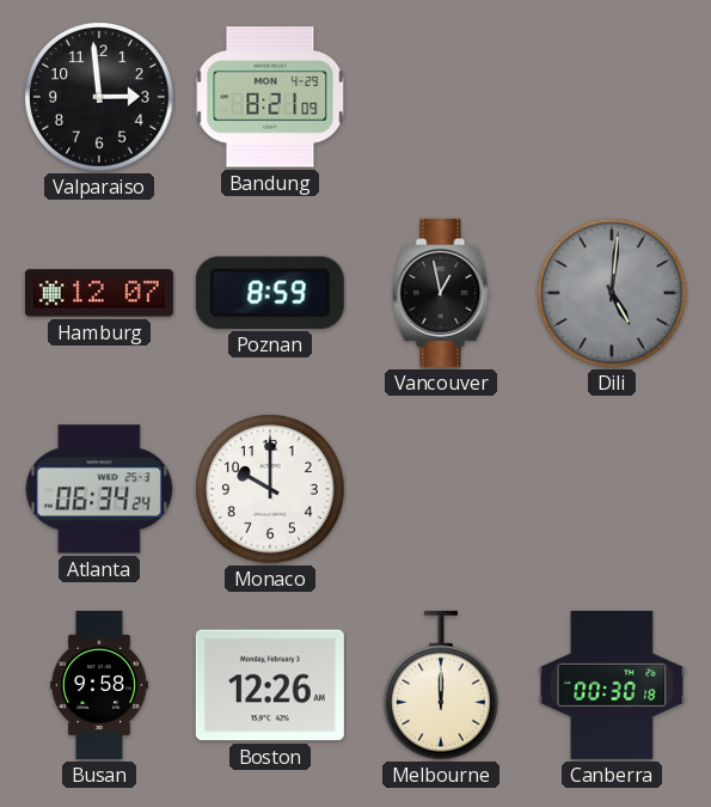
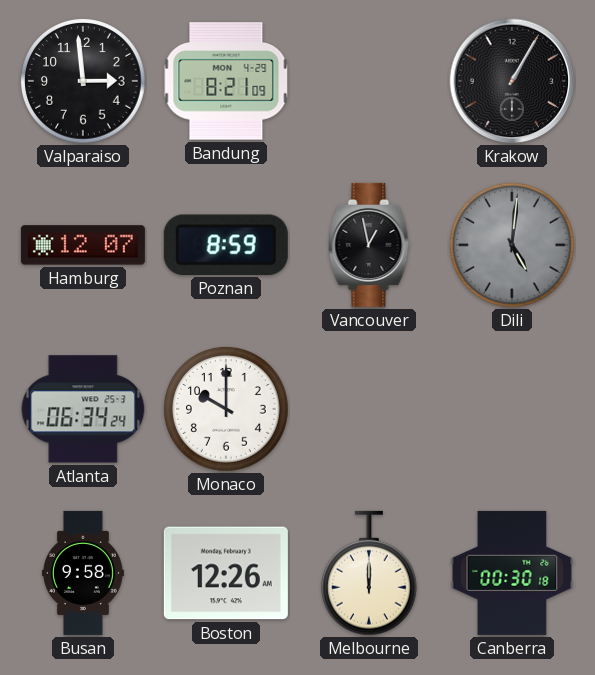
Krakow: none -> 1:05
